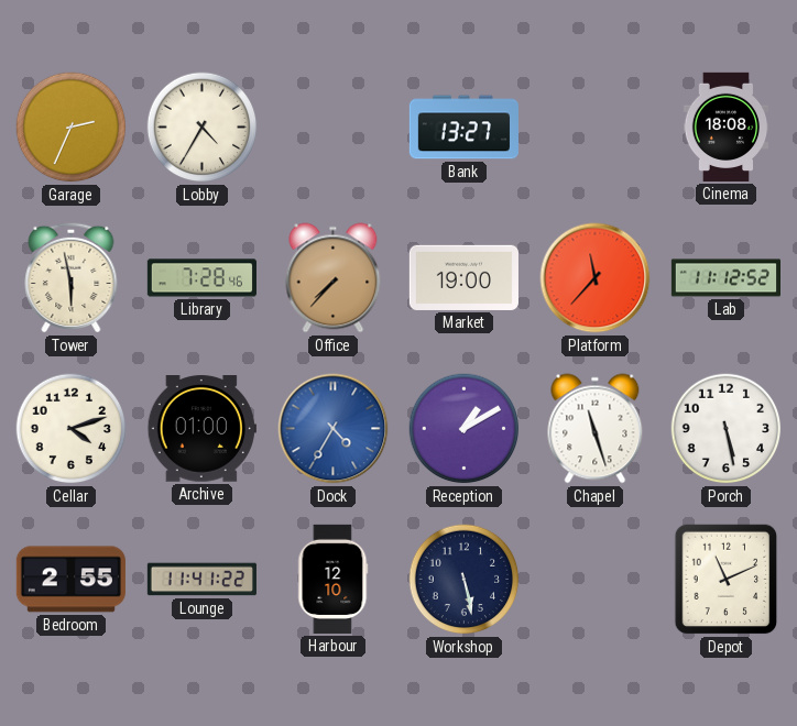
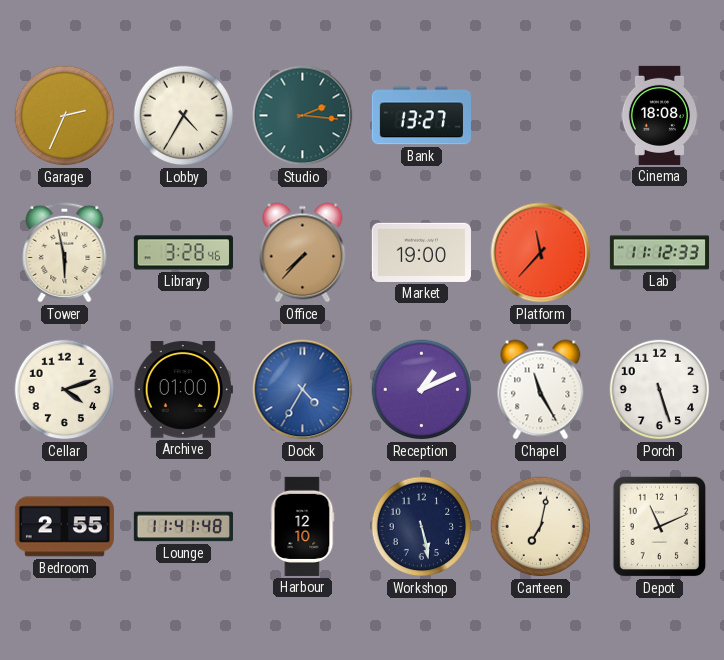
Studio: none -> 2:16
Library: 7:28 -> 3:28
Lab: 11:12:52 -> 11:12:33
Reception: 1:10 -> 1:11
Chapel: 11:27 -> 11:25
Porch: 5:28 -> 5:27
Lounge: 11:41:22 -> 11:41:48
Canteen: none -> 7:02
